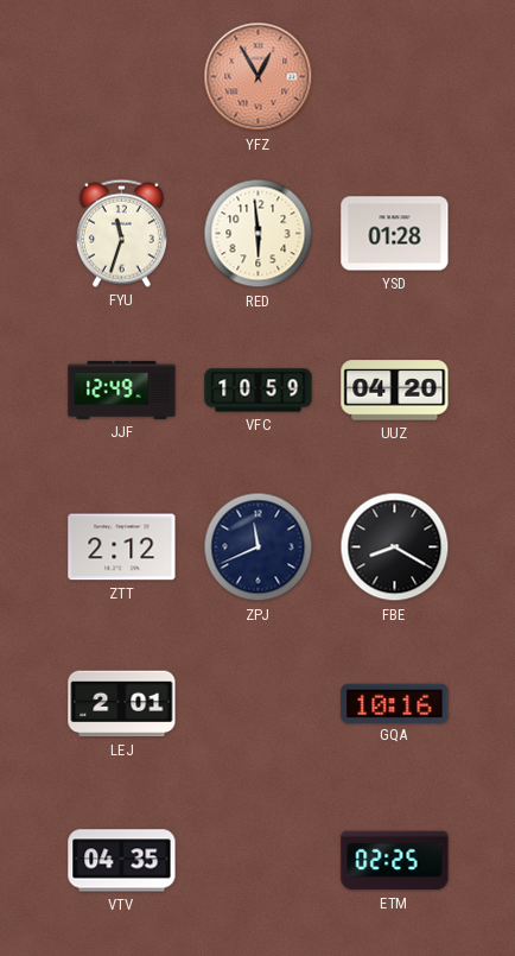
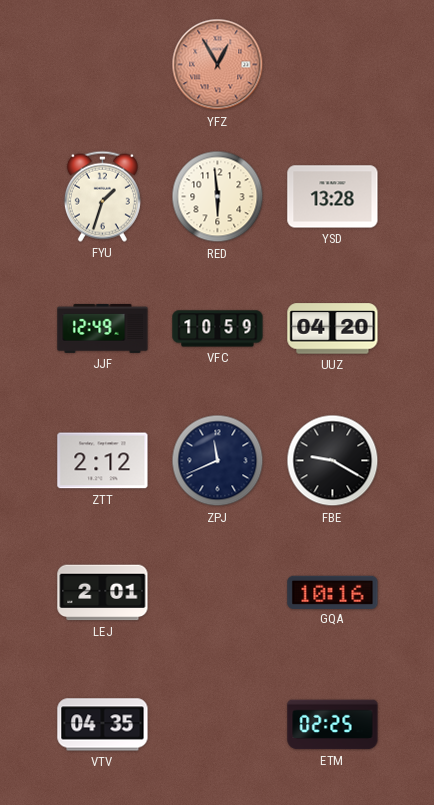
FYU: 11:33 -> 1:33
YSD: 01:28 -> 13:28
FBE: 8:20 -> 9:20
